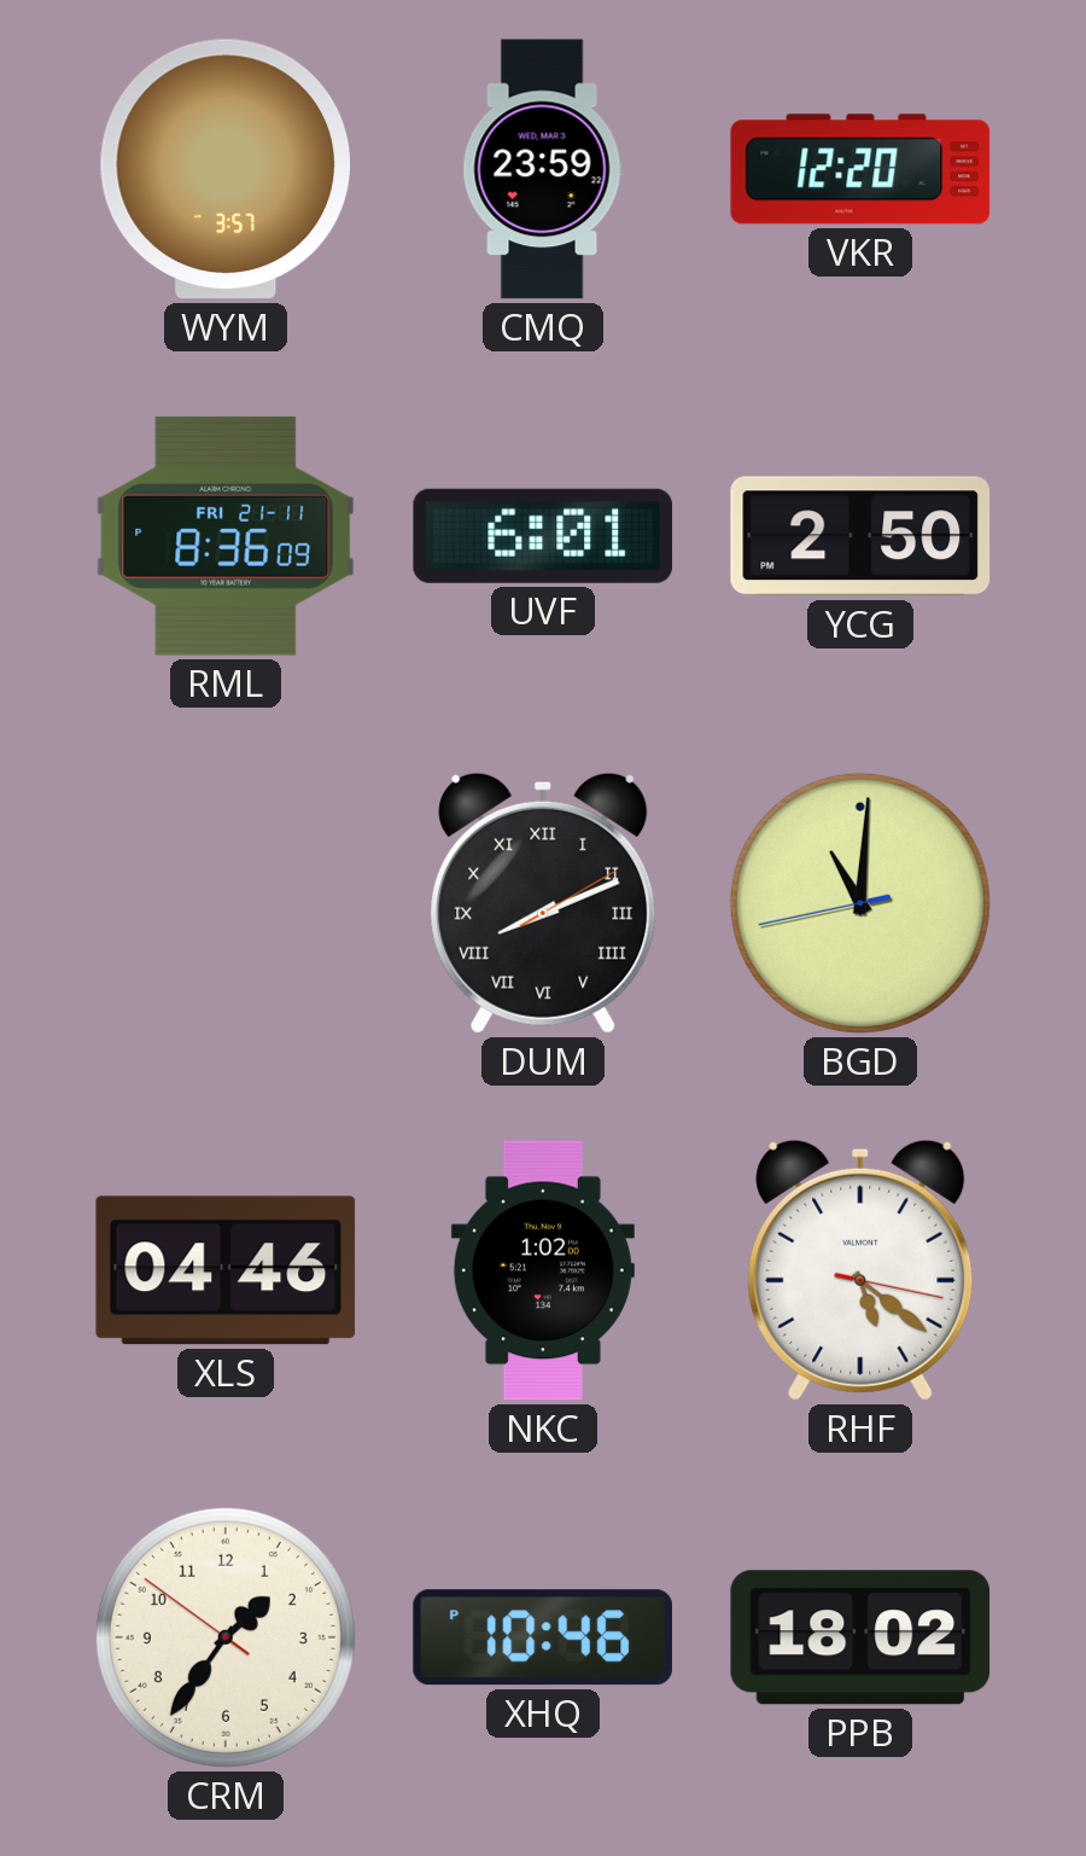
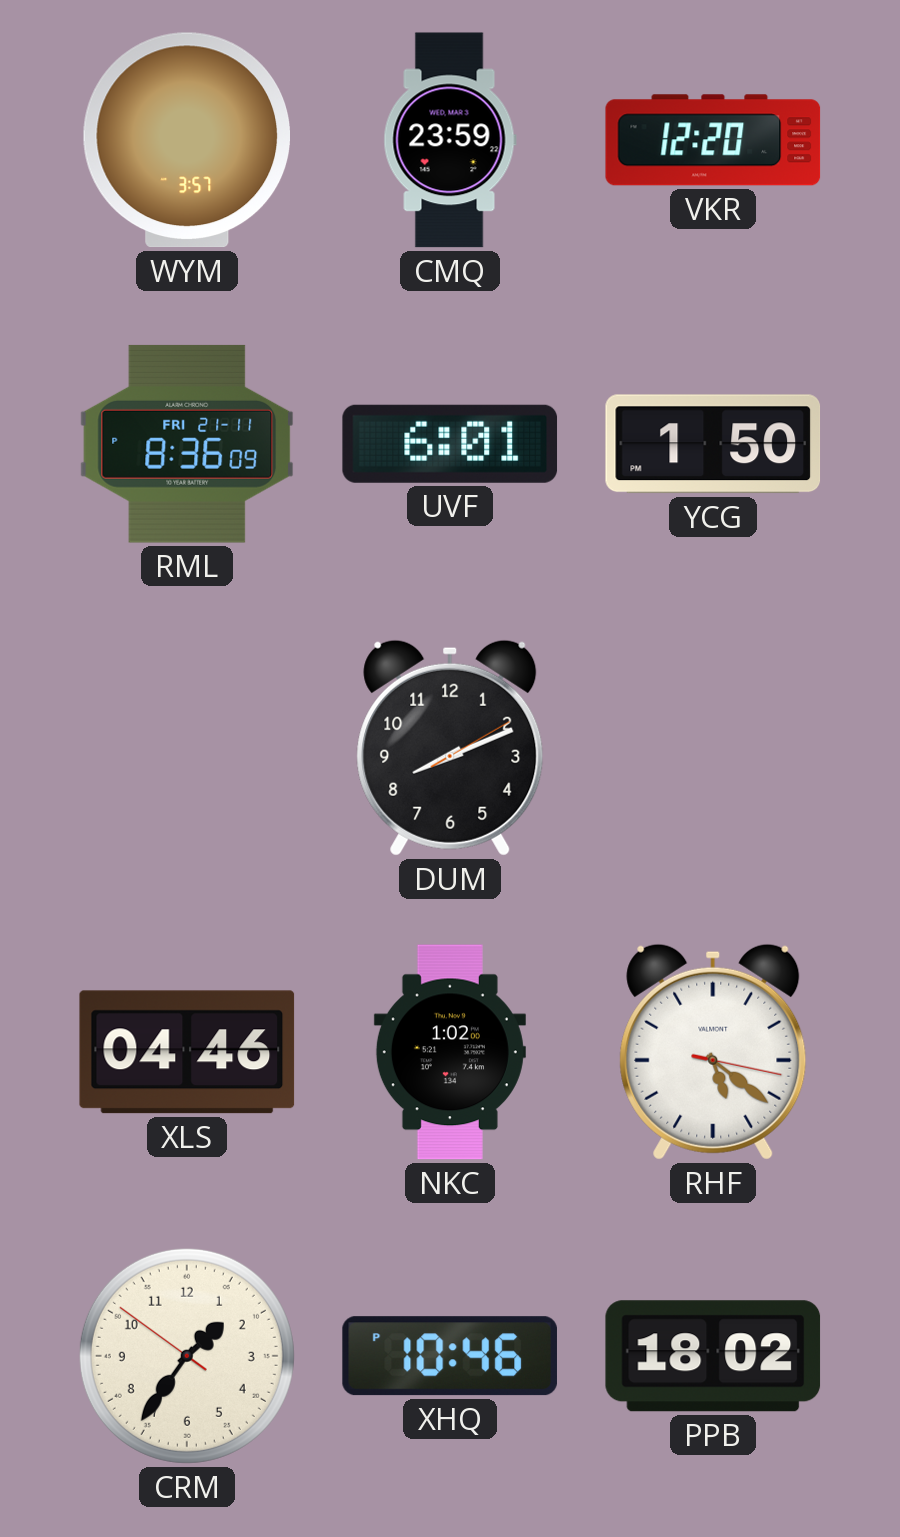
YCG: 2:50 -> 1:50
DUM numerals: Roman -> Arabic
BGD: 11:00 -> none
